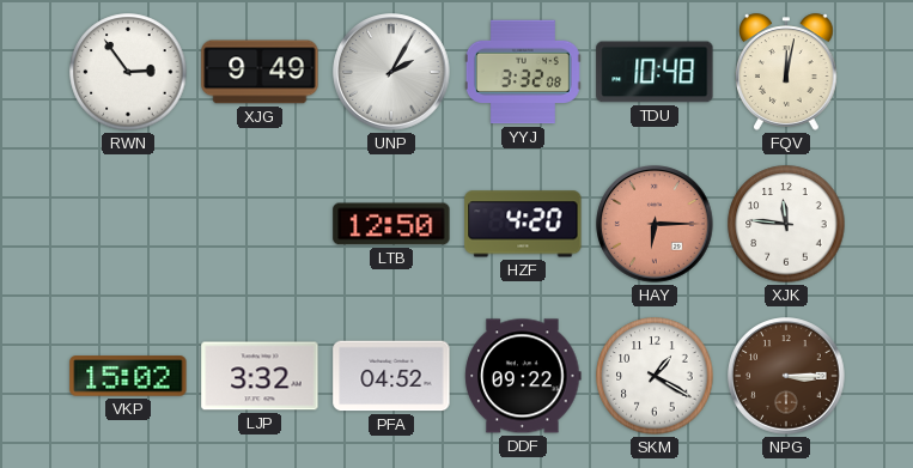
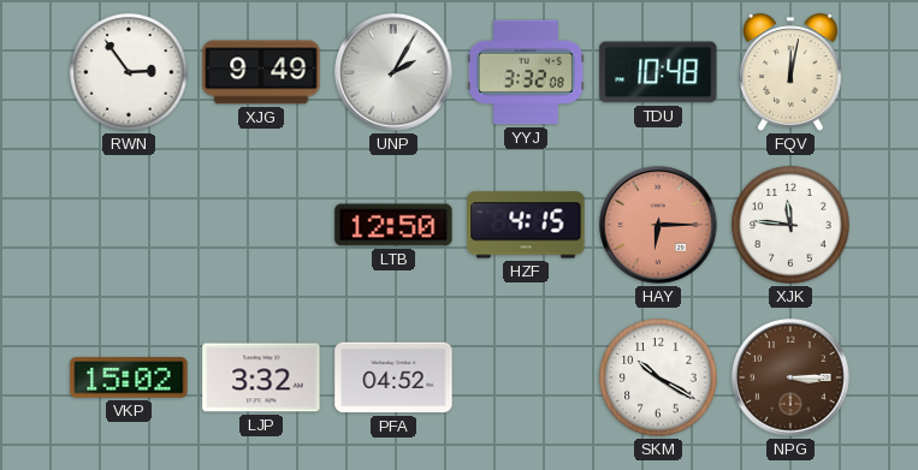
HZF: 4:20 -> 4:15
DDF: 09:22 -> none
SKM: 1:20 -> 10:20
